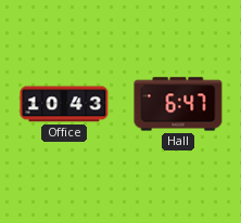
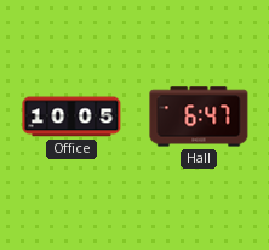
Office: 10:43 -> 10:05
